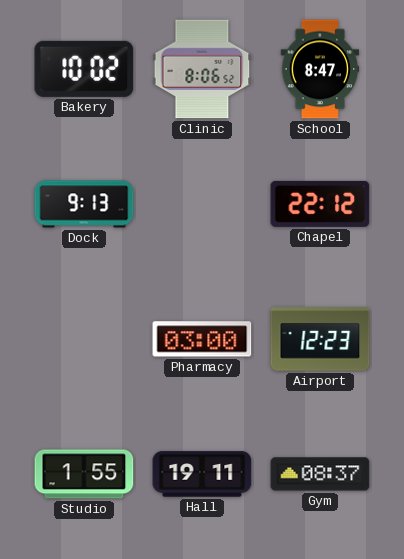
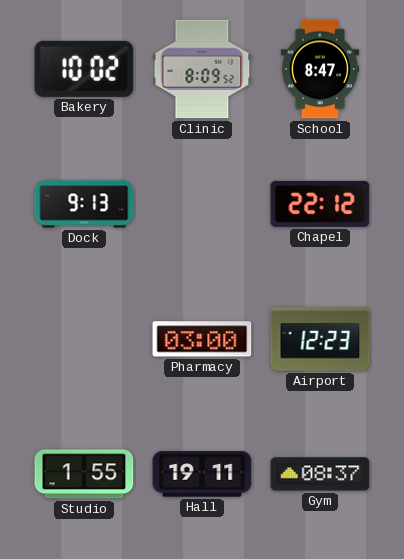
Clinic: 8:06 -> 8:09
